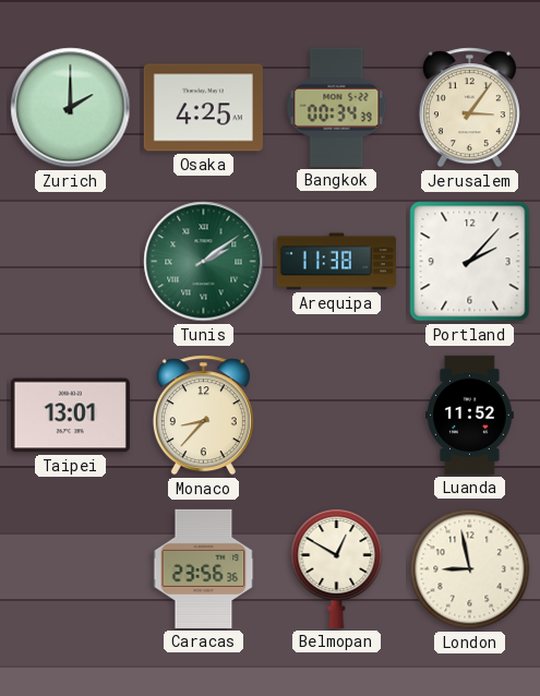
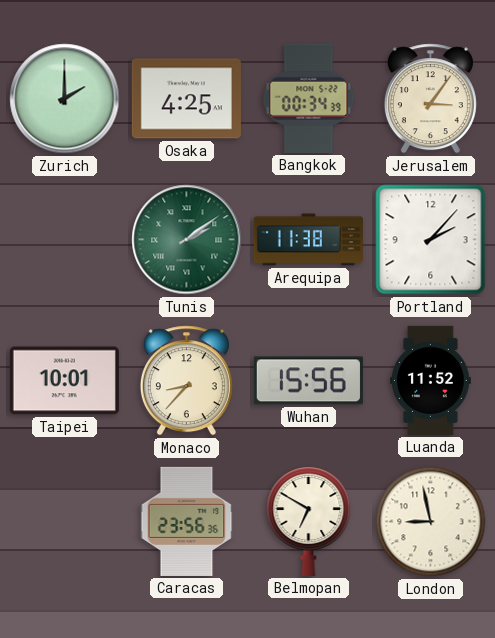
Taipei: 13:01 -> 10:01
Wuhan: none -> 15:56
Belmopan: 12:50 -> 6:50
